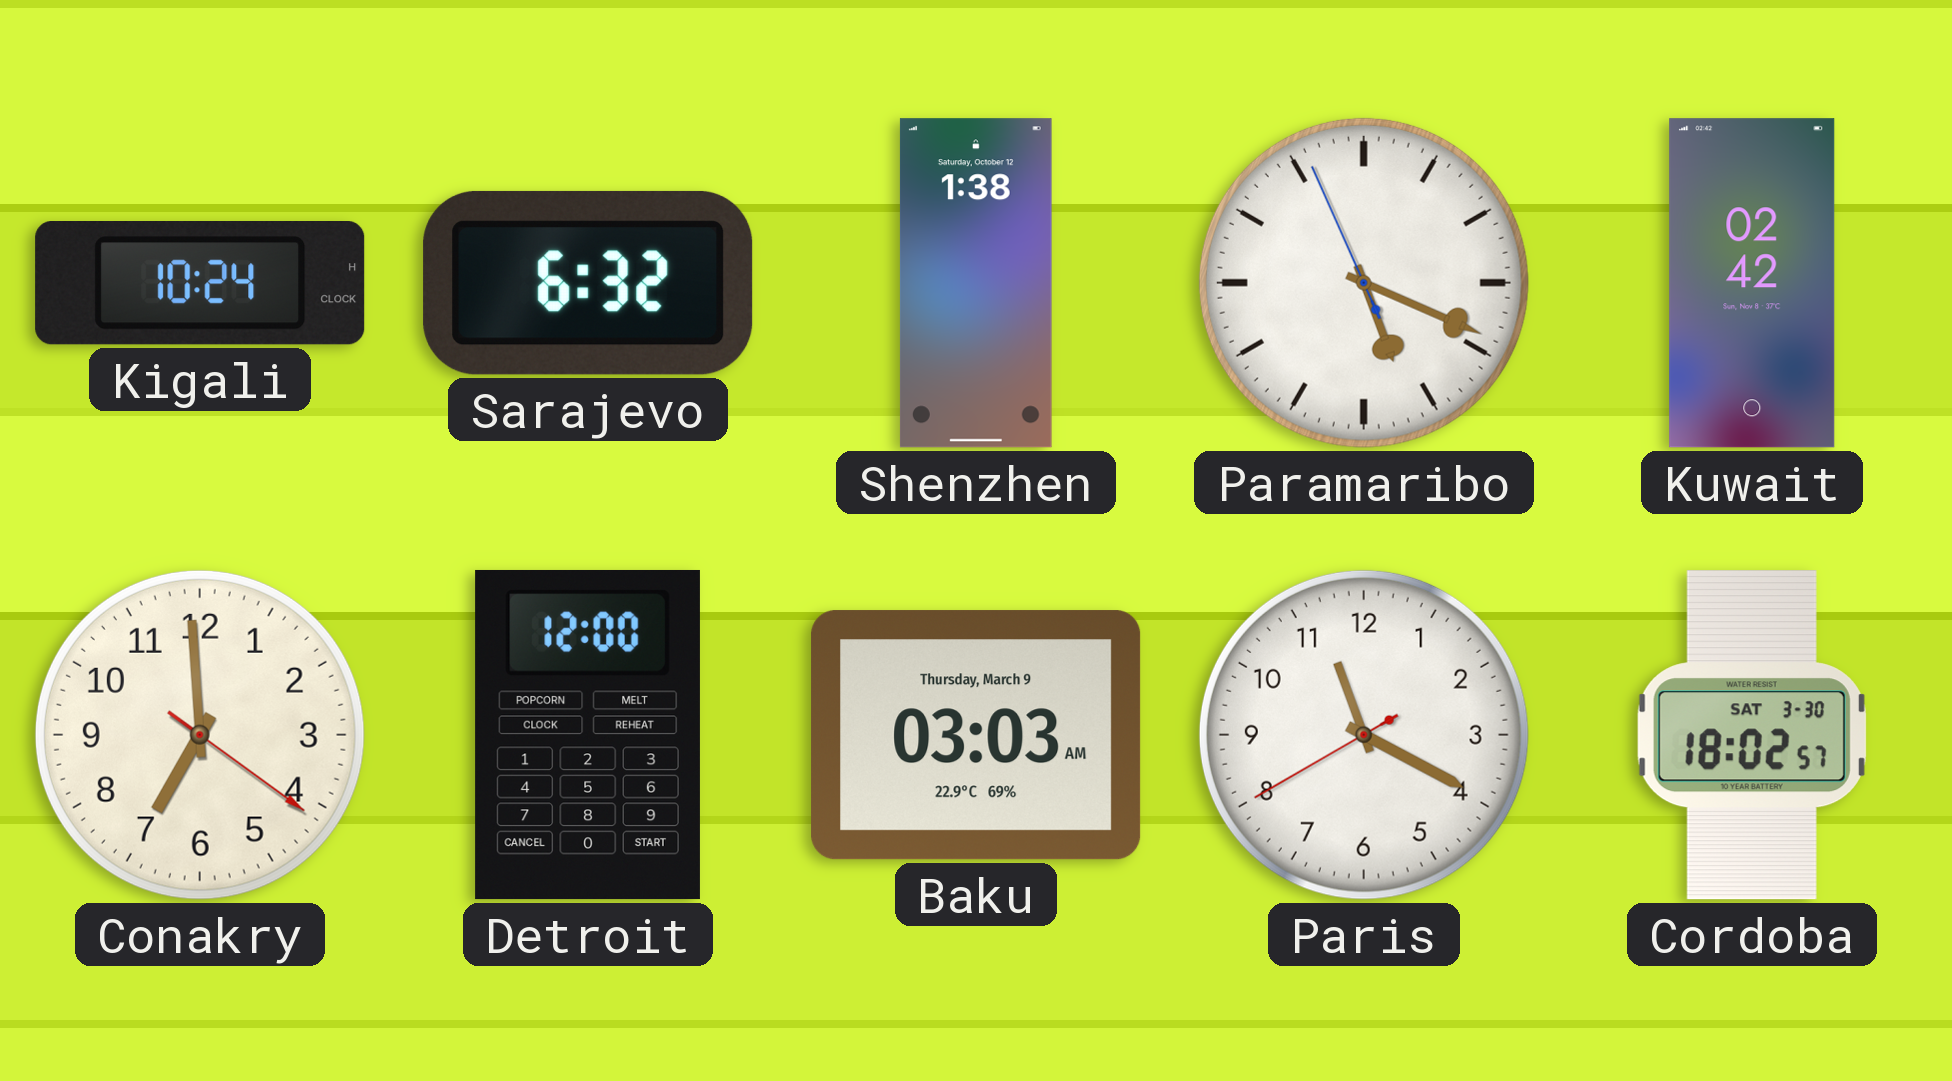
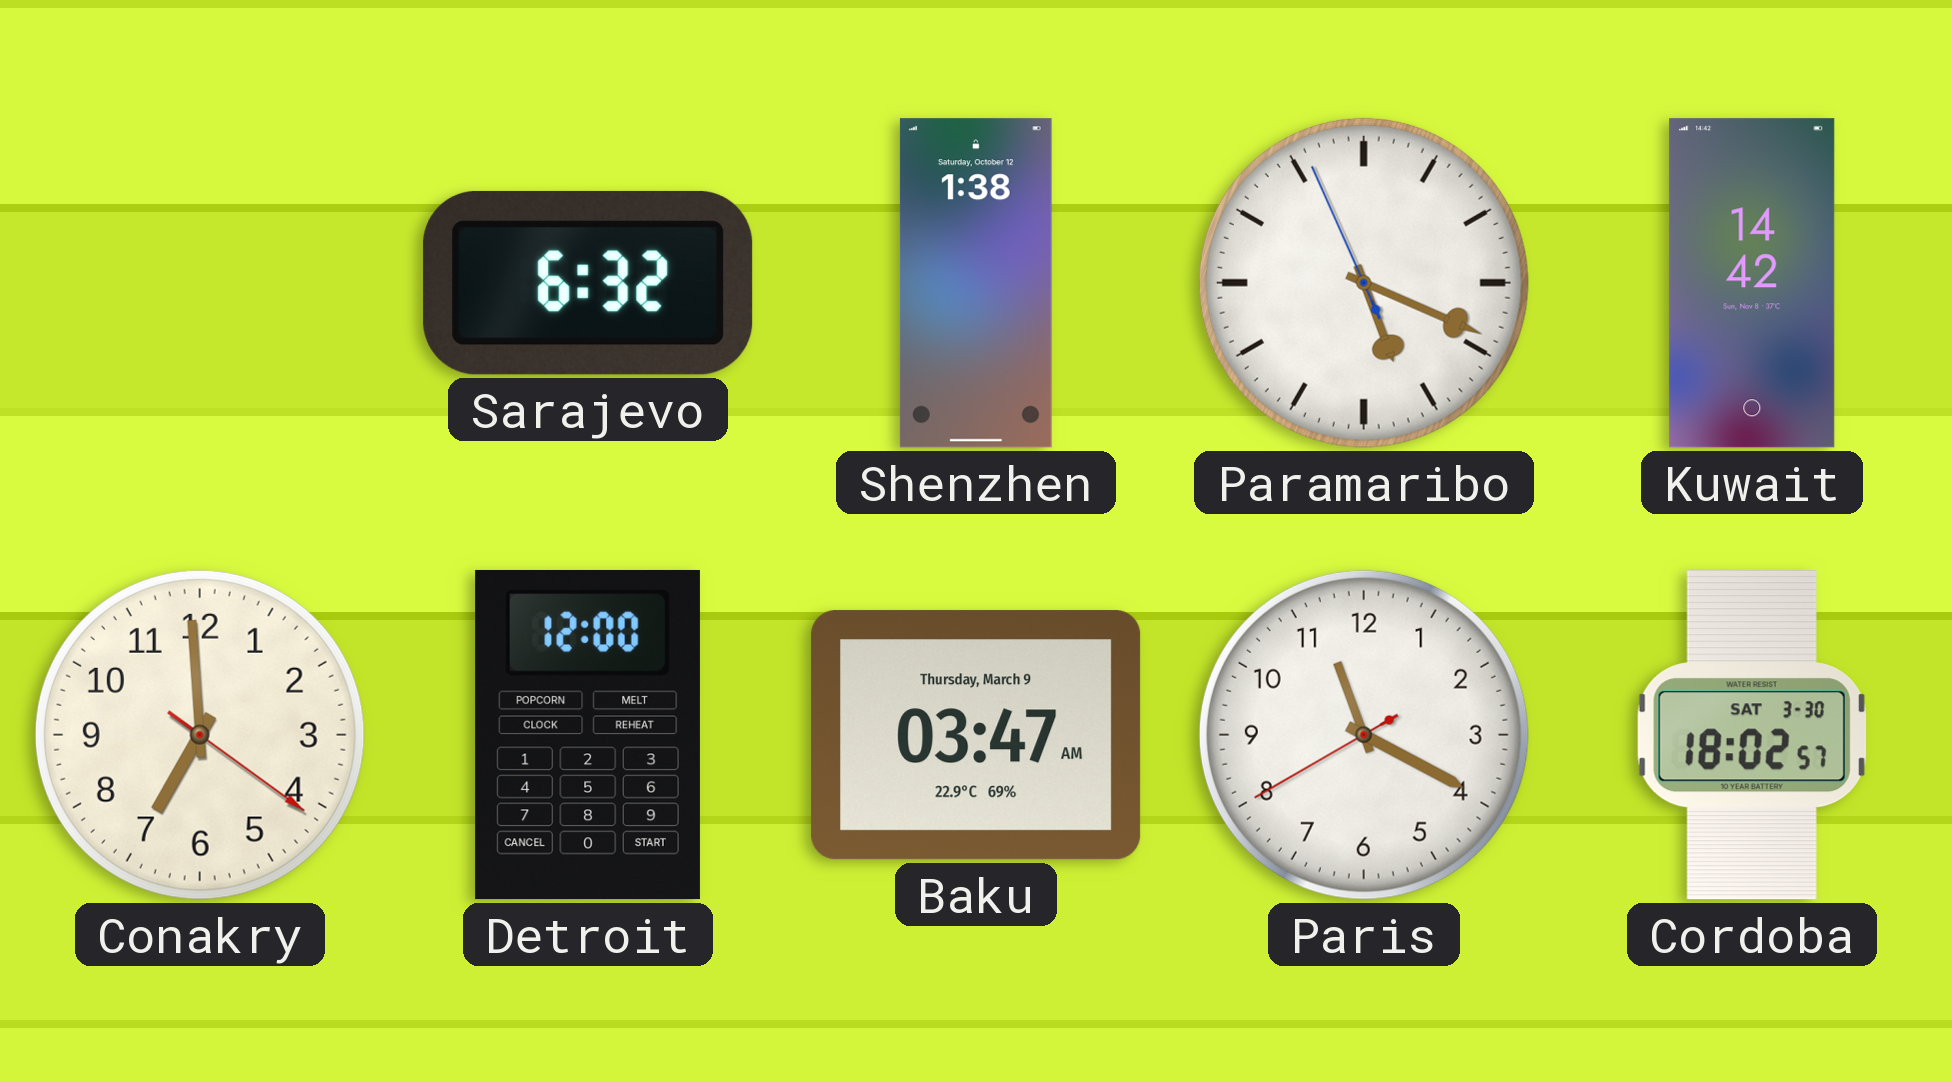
Kigali: 10:24 -> none
Kuwait: 02:42 -> 14:42
Baku: 03:03 -> 03:47
